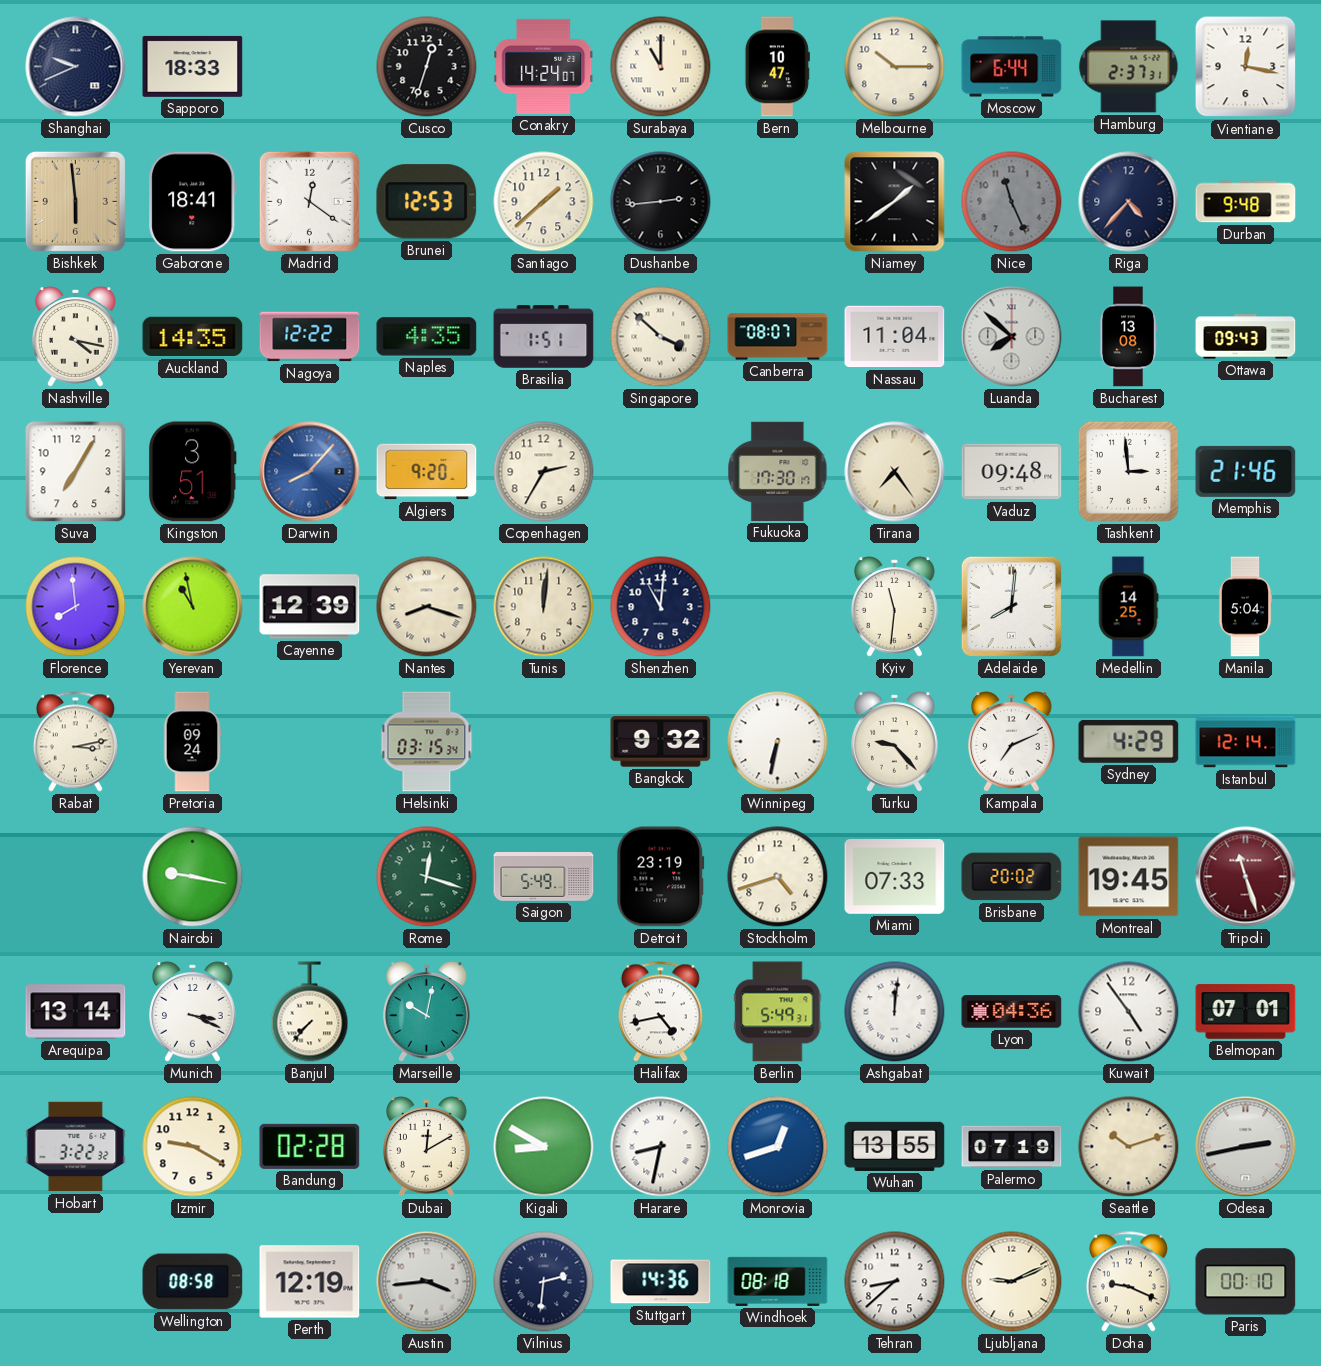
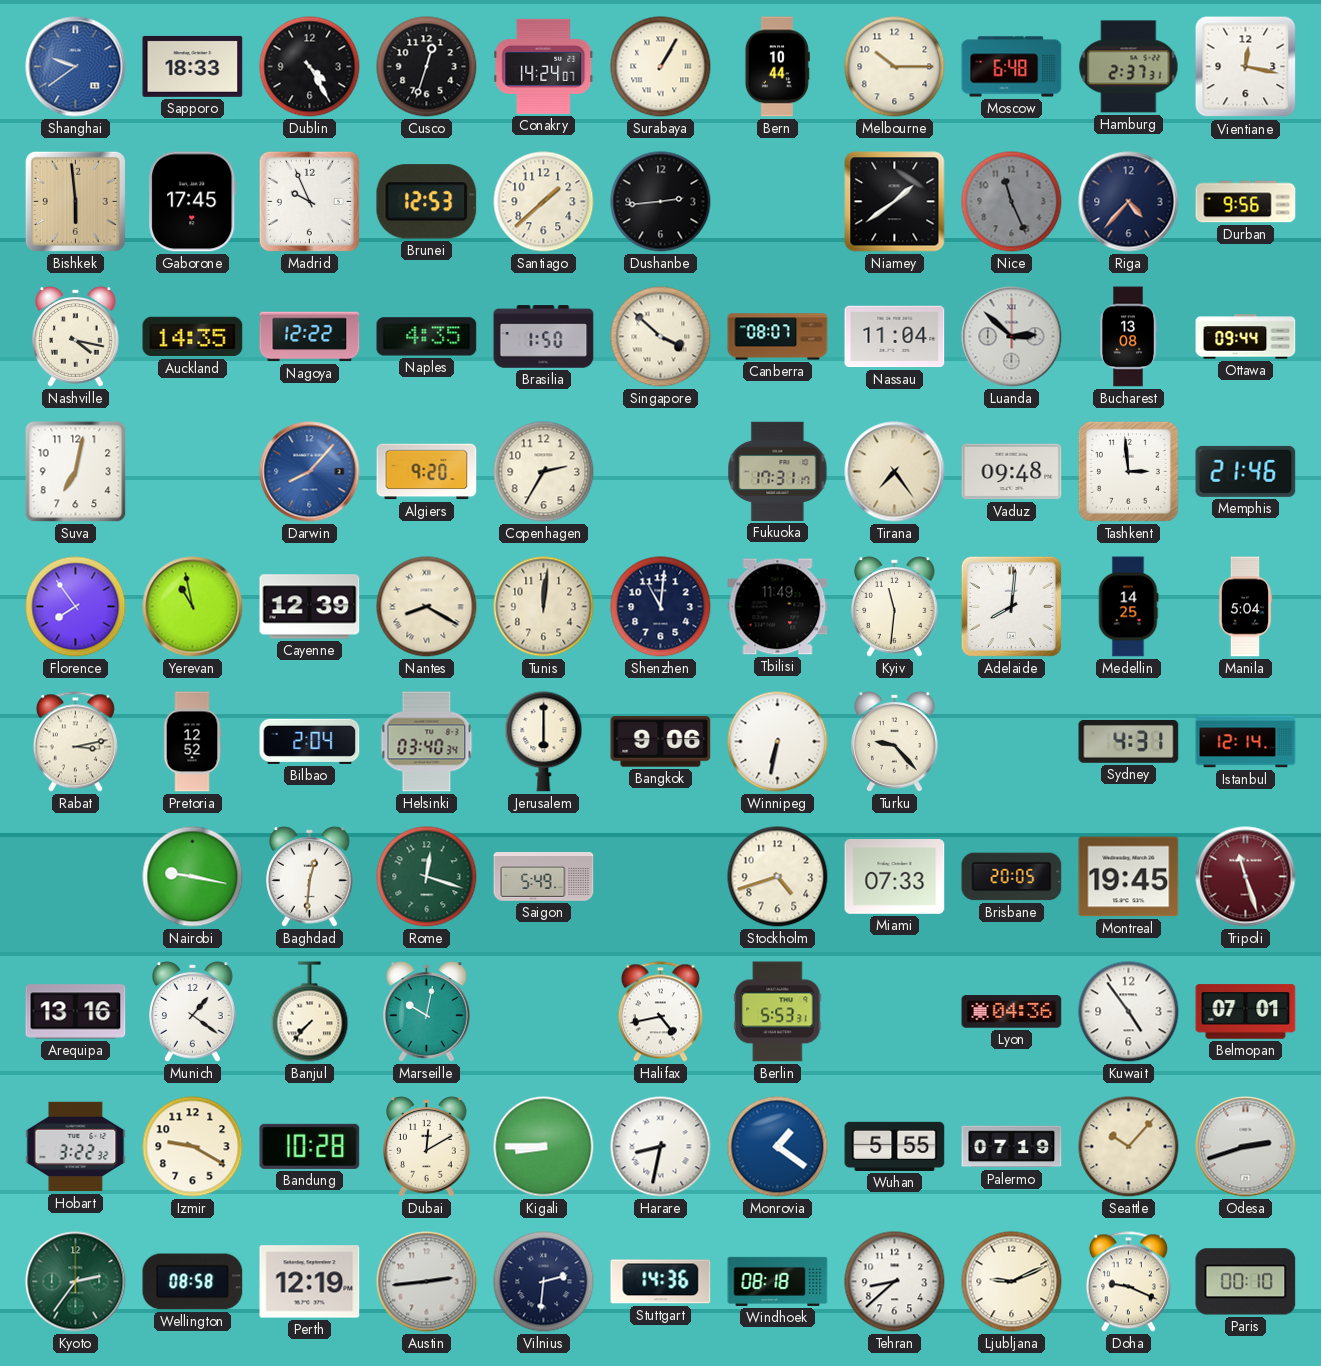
Shanghai: 9:41 -> 9:39
Shanghai dial: navy -> blue
Dublin: none -> 4:25
Surabaya: 11:00 -> 1:05
Bern: 10:47 -> 10:44
Moscow: 6:44 -> 6:48
Gaborone: 18:41 -> 17:45
Madrid: 12:21 -> 9:56
Durban: 9:48 -> 9:56
Brasilia: 1:51 -> 1:50
Luanda: 7:52 -> 2:52
Ottawa: 09:43 -> 09:44
Suva: 7:05 -> 7:02
Kingston: 3:51 -> none
Fukuoka: 17:30 -> 17:31
Florence: 7:59 -> 7:54
Nantes: 8:18 -> 8:20
Tbilisi: none -> 11:49
Pretoria: 09:24 -> 12:52
Bilbao: none -> 2:04
Helsinki: 03:15 -> 03:40
Jerusalem: none -> 6:00
Bangkok: 9:32 -> 9:06
Kampala: 7:11 -> none
Sydney: 4:29 -> 4:31
Baghdad: none -> 12:31
Detroit: 23:19 -> none
Brisbane: 20:02 -> 20:05
Arequipa: 13:14 -> 13:16
Munich: 3:19 -> 1:21
Berlin: 5:49 -> 5:53
Ashgabat: 12:01 -> none
Bandung: 02:28 -> 10:28
Kigali: 8:50 -> 8:45
Monrovia: 12:42 -> 1:21
Wuhan: 13:55 -> 5:55
Seattle: 10:12 -> 10:07
Odesa: 2:43 -> 2:42
Kyoto: none -> 2:36
Austin: 3:44 -> 2:44
